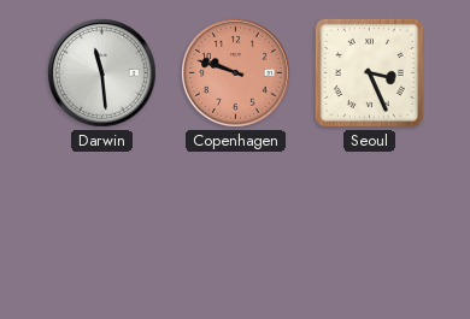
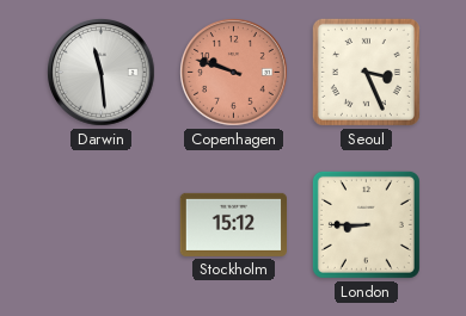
Stockholm: none -> 15:12
London: none -> 8:45
